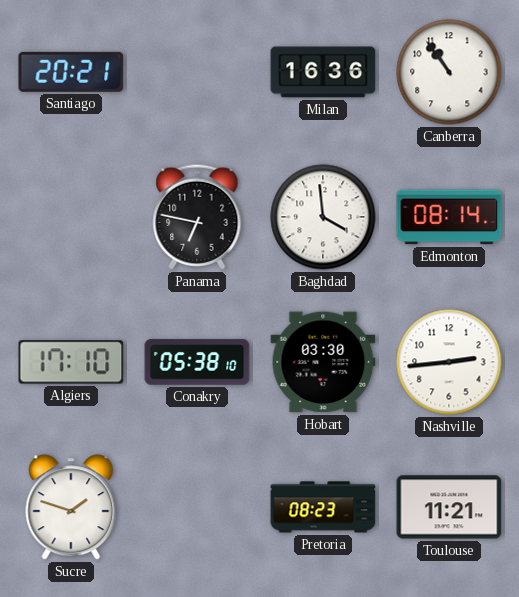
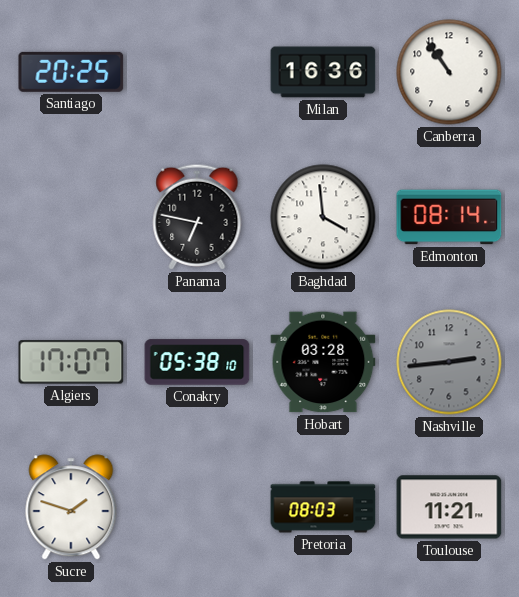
Santiago: 20:21 -> 20:25
Algiers: 17:10 -> 17:07
Hobart: 03:30 -> 03:28
Nashville dial: white -> grey
Pretoria: 08:23 -> 08:03
